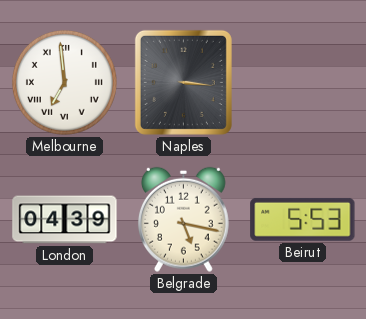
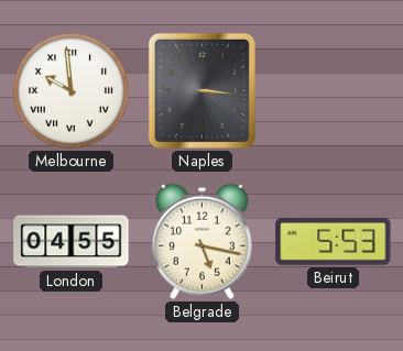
Melbourne: 6:59 -> 9:59
London: 04:39 -> 04:55
